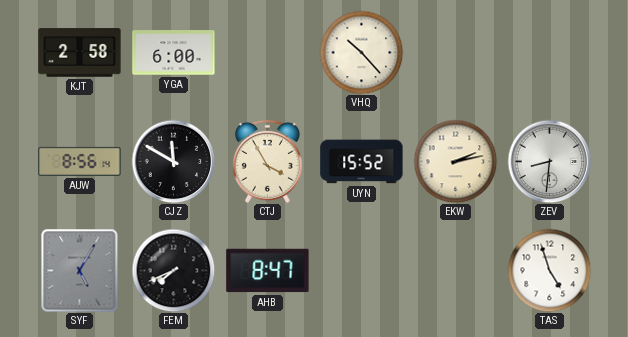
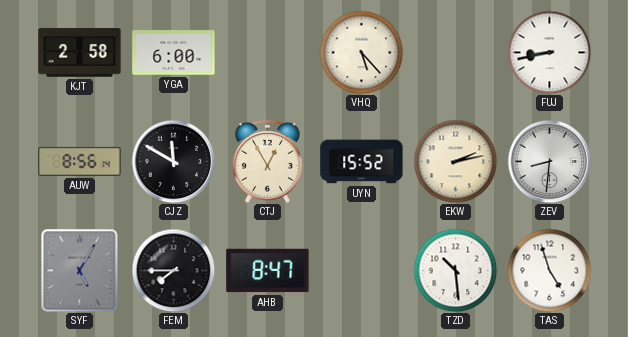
VHQ: 10:23 -> 5:23
FUJ: none -> 8:43
CTJ: 3:55 -> 12:55
FEM: 7:41 -> 7:45
TZD: none -> 10:29
